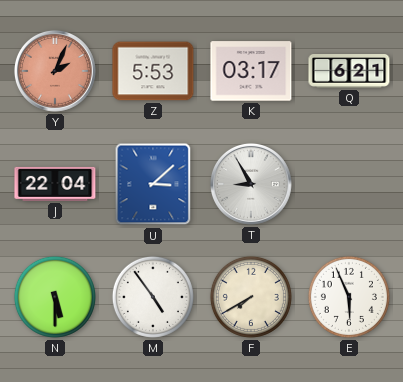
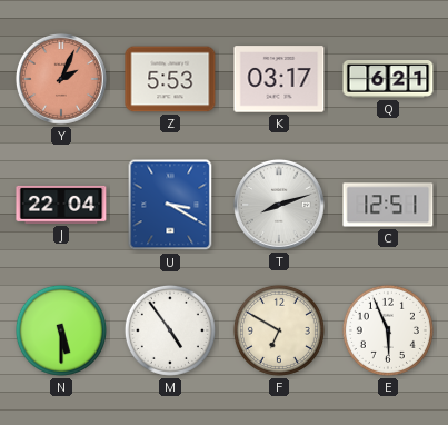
U: 3:08 -> 3:20
T: 8:55 -> 8:12
C: none -> 12:51
F: 7:40 -> 6:50
